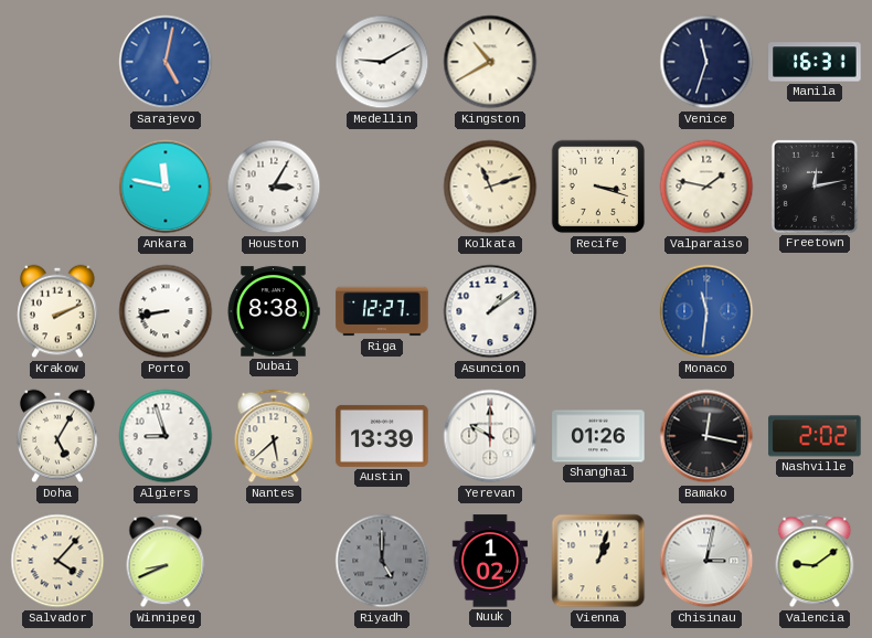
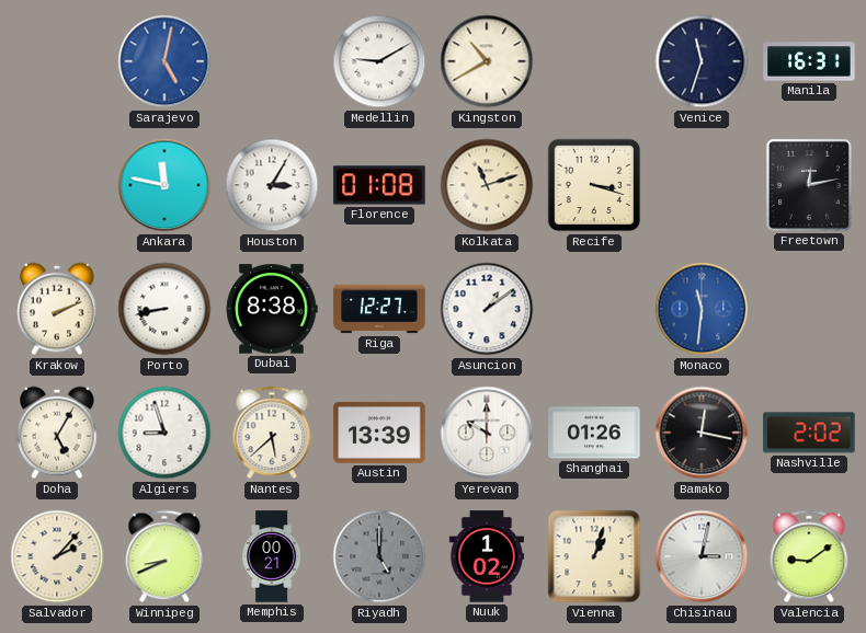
Florence: none -> 01:08
Valparaiso: 1:47 -> none
Salvador: 4:07 -> 2:07
Memphis: none -> 00:21
